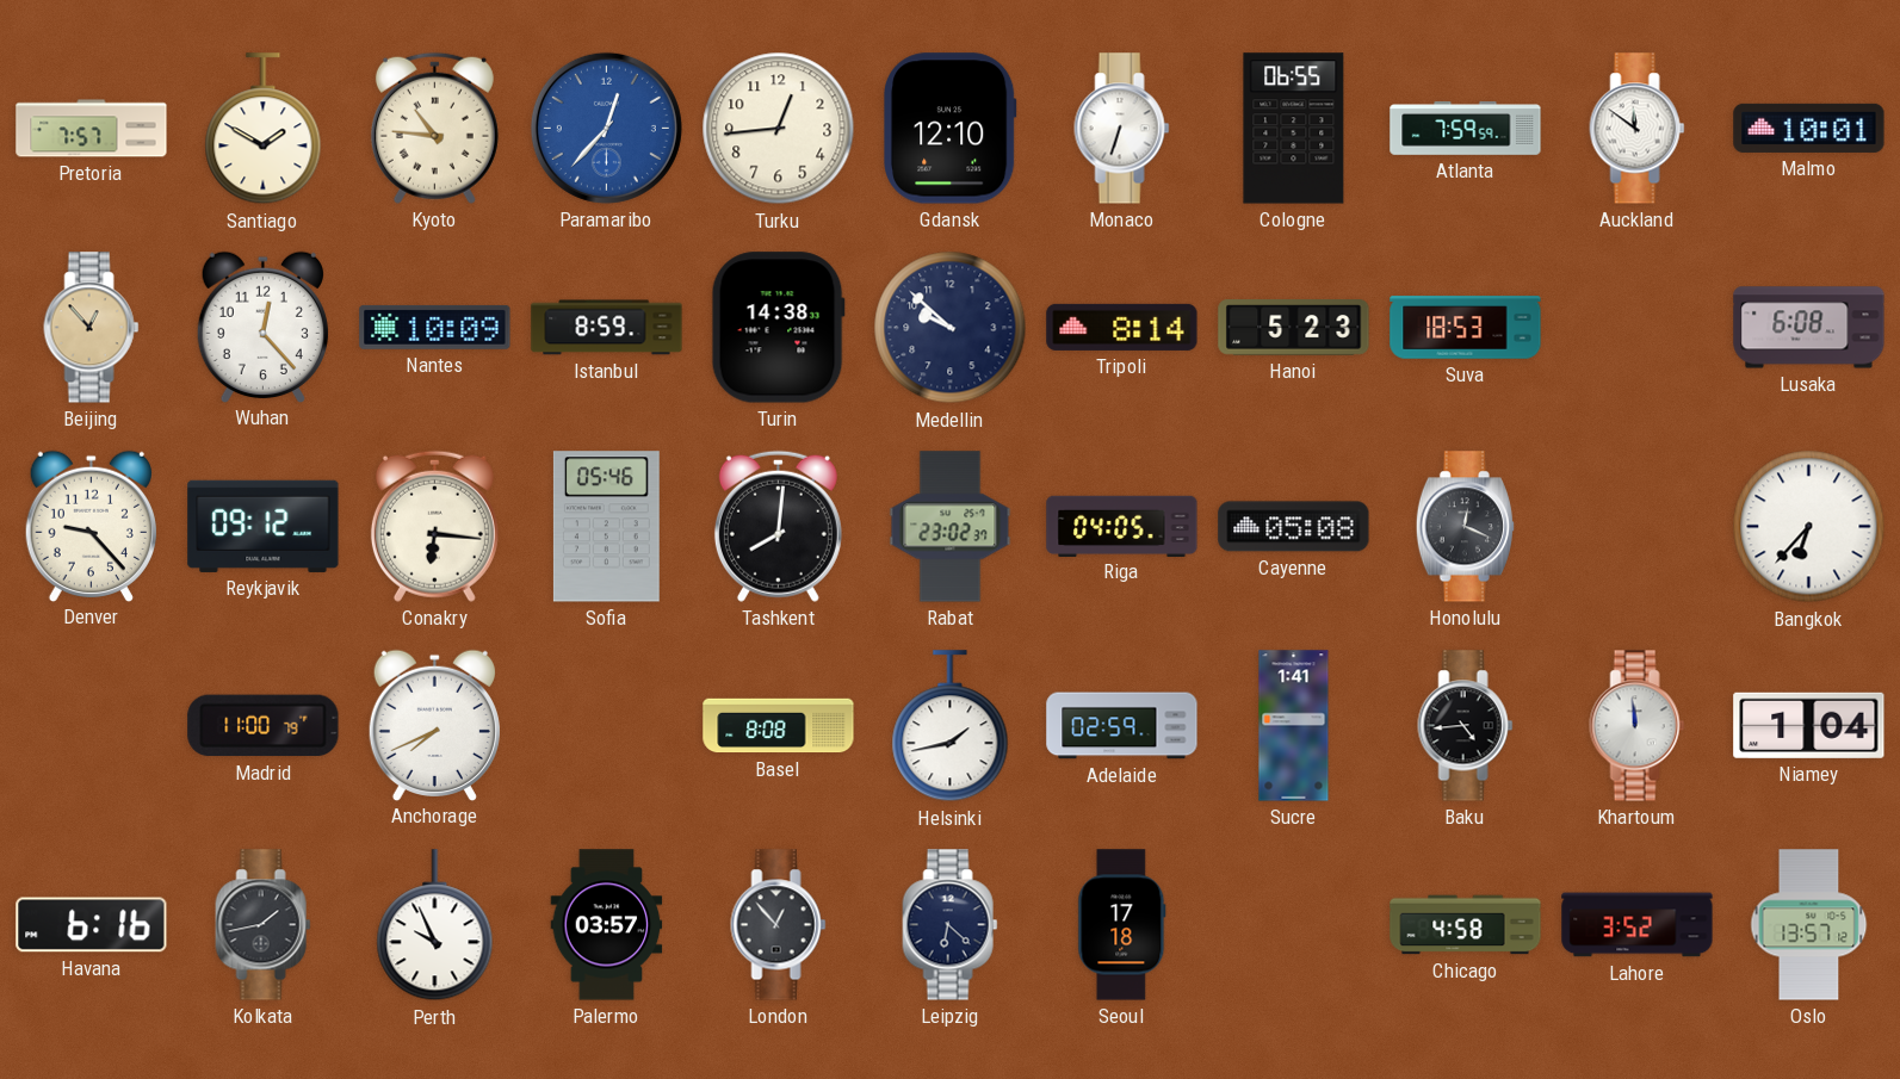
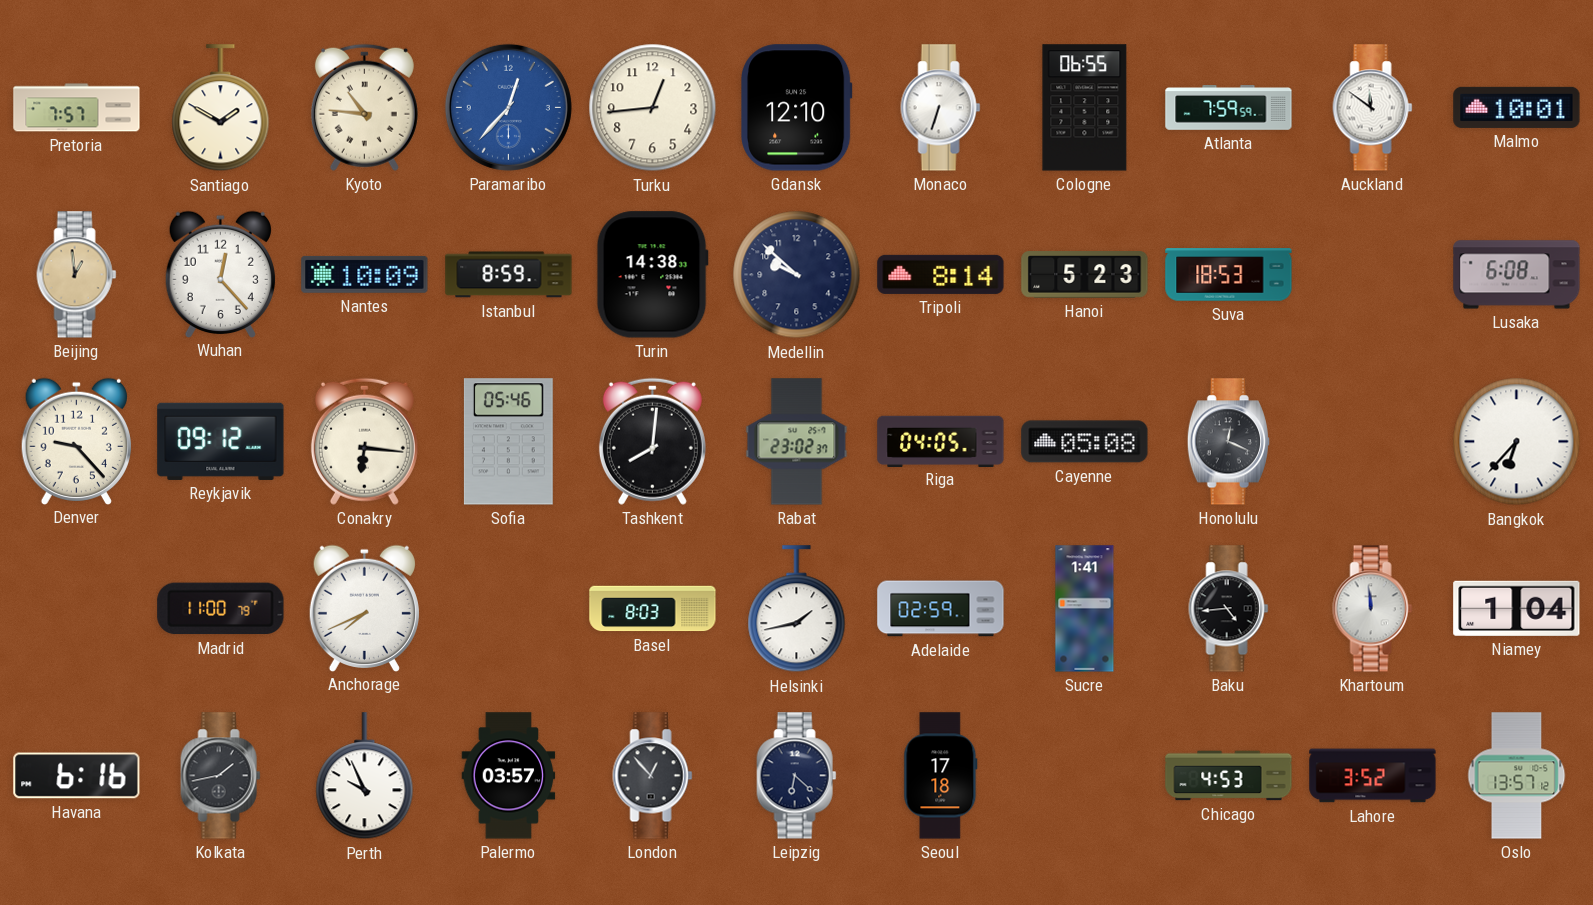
Beijing: 12:53 -> 12:59
Basel: 8:08 -> 8:03
Chicago: 4:58 -> 4:53
